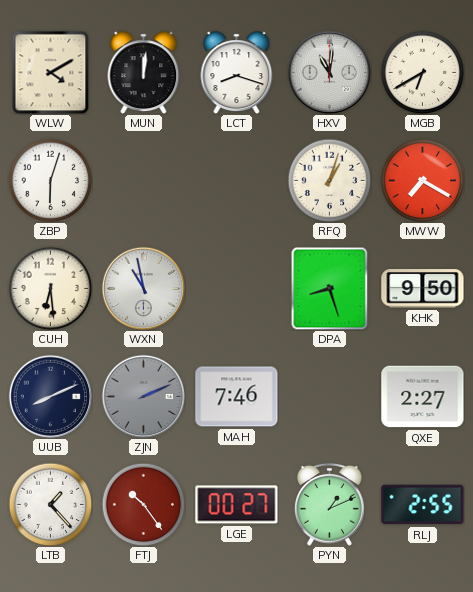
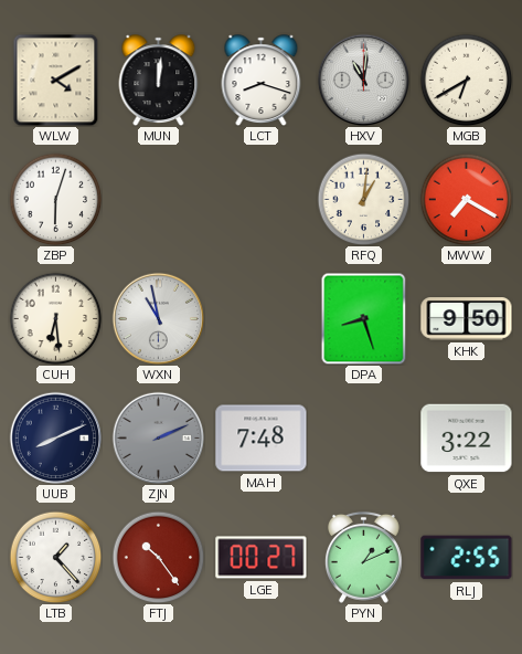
RFQ: 1:03 -> 1:01
MAH: 7:46 -> 7:48
QXE: 2:27 -> 3:22
